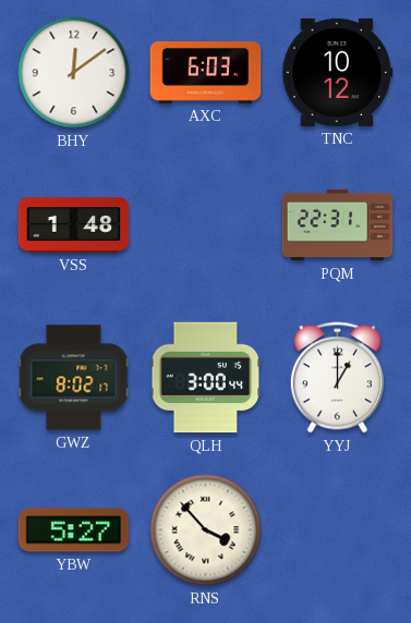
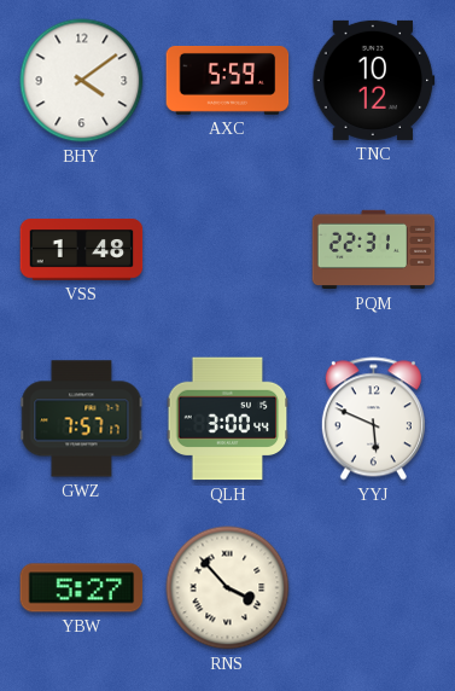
BHY: 12:09 -> 4:09
AXC: 6:03 -> 5:59
GWZ: 8:02 -> 7:57
YYJ: 1:00 -> 5:49
